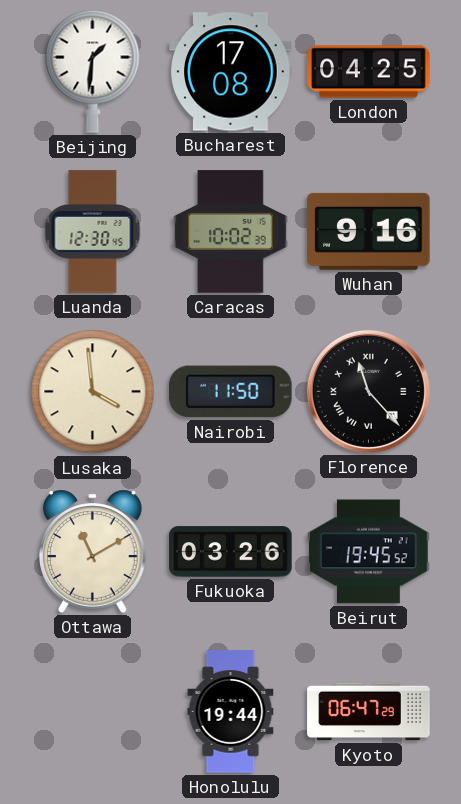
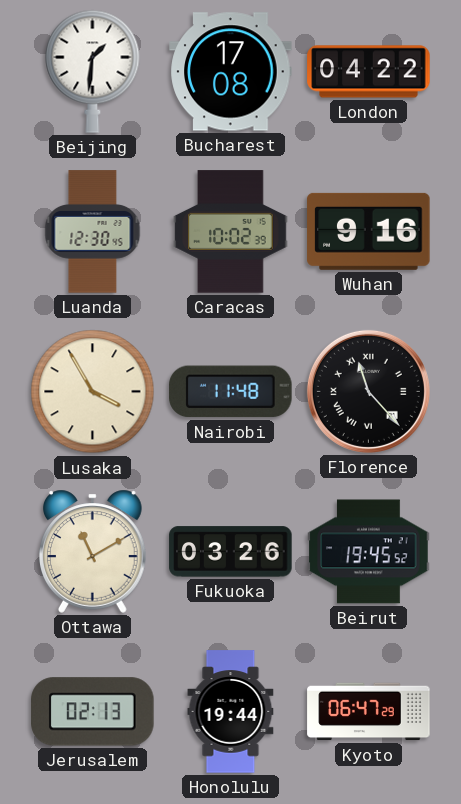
London: 04:25 -> 04:22
Lusaka: 3:59 -> 3:55
Nairobi: 11:50 -> 11:48
Jerusalem: none -> 02:13
